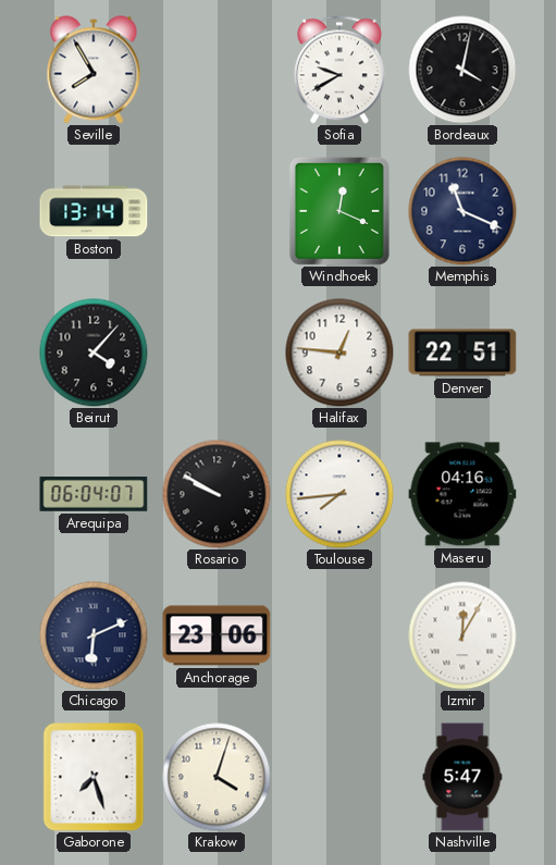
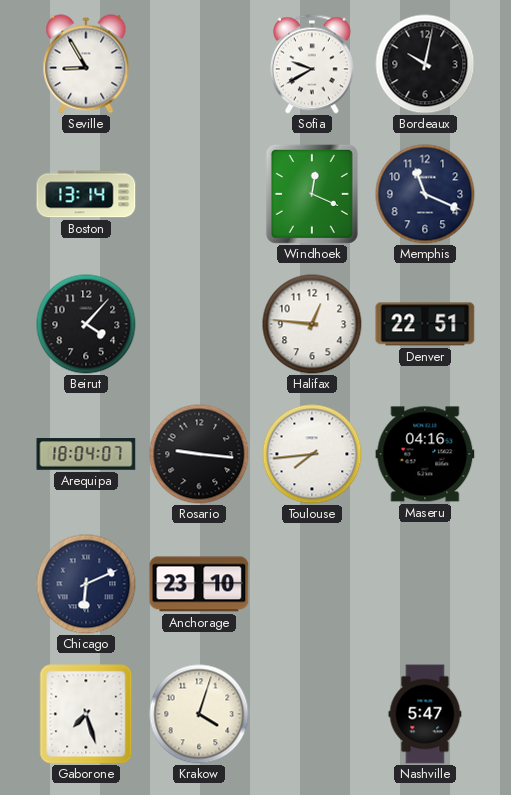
Seville: 7:55 -> 8:55
Bordeaux: 4:02 -> 10:02
Arequipa: 06:04 -> 18:04
Rosario: 9:50 -> 9:16
Anchorage: 23:06 -> 23:10
Izmir: 12:05 -> none
